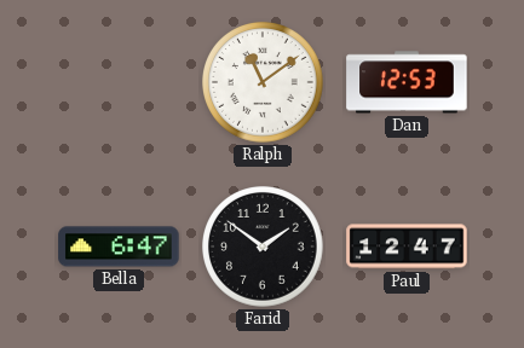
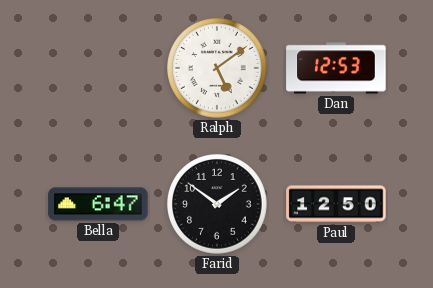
Ralph: 11:09 -> 5:09
Paul: 12:47 -> 12:50
